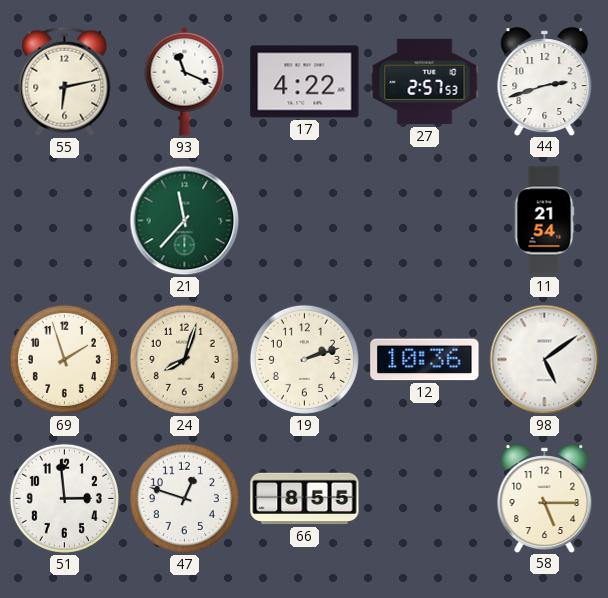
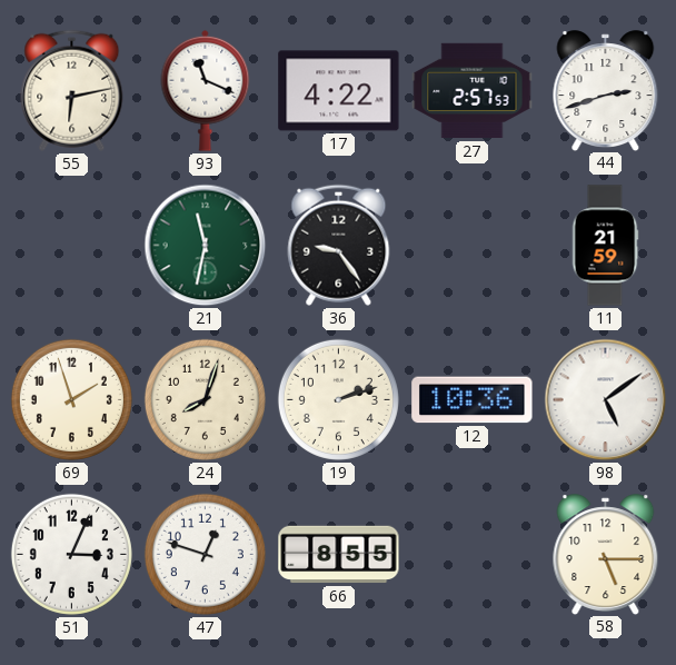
21: 11:37 -> 11:32
36: none -> 9:24
11: 21:54 -> 21:59
51: 2:59 -> 3:04
